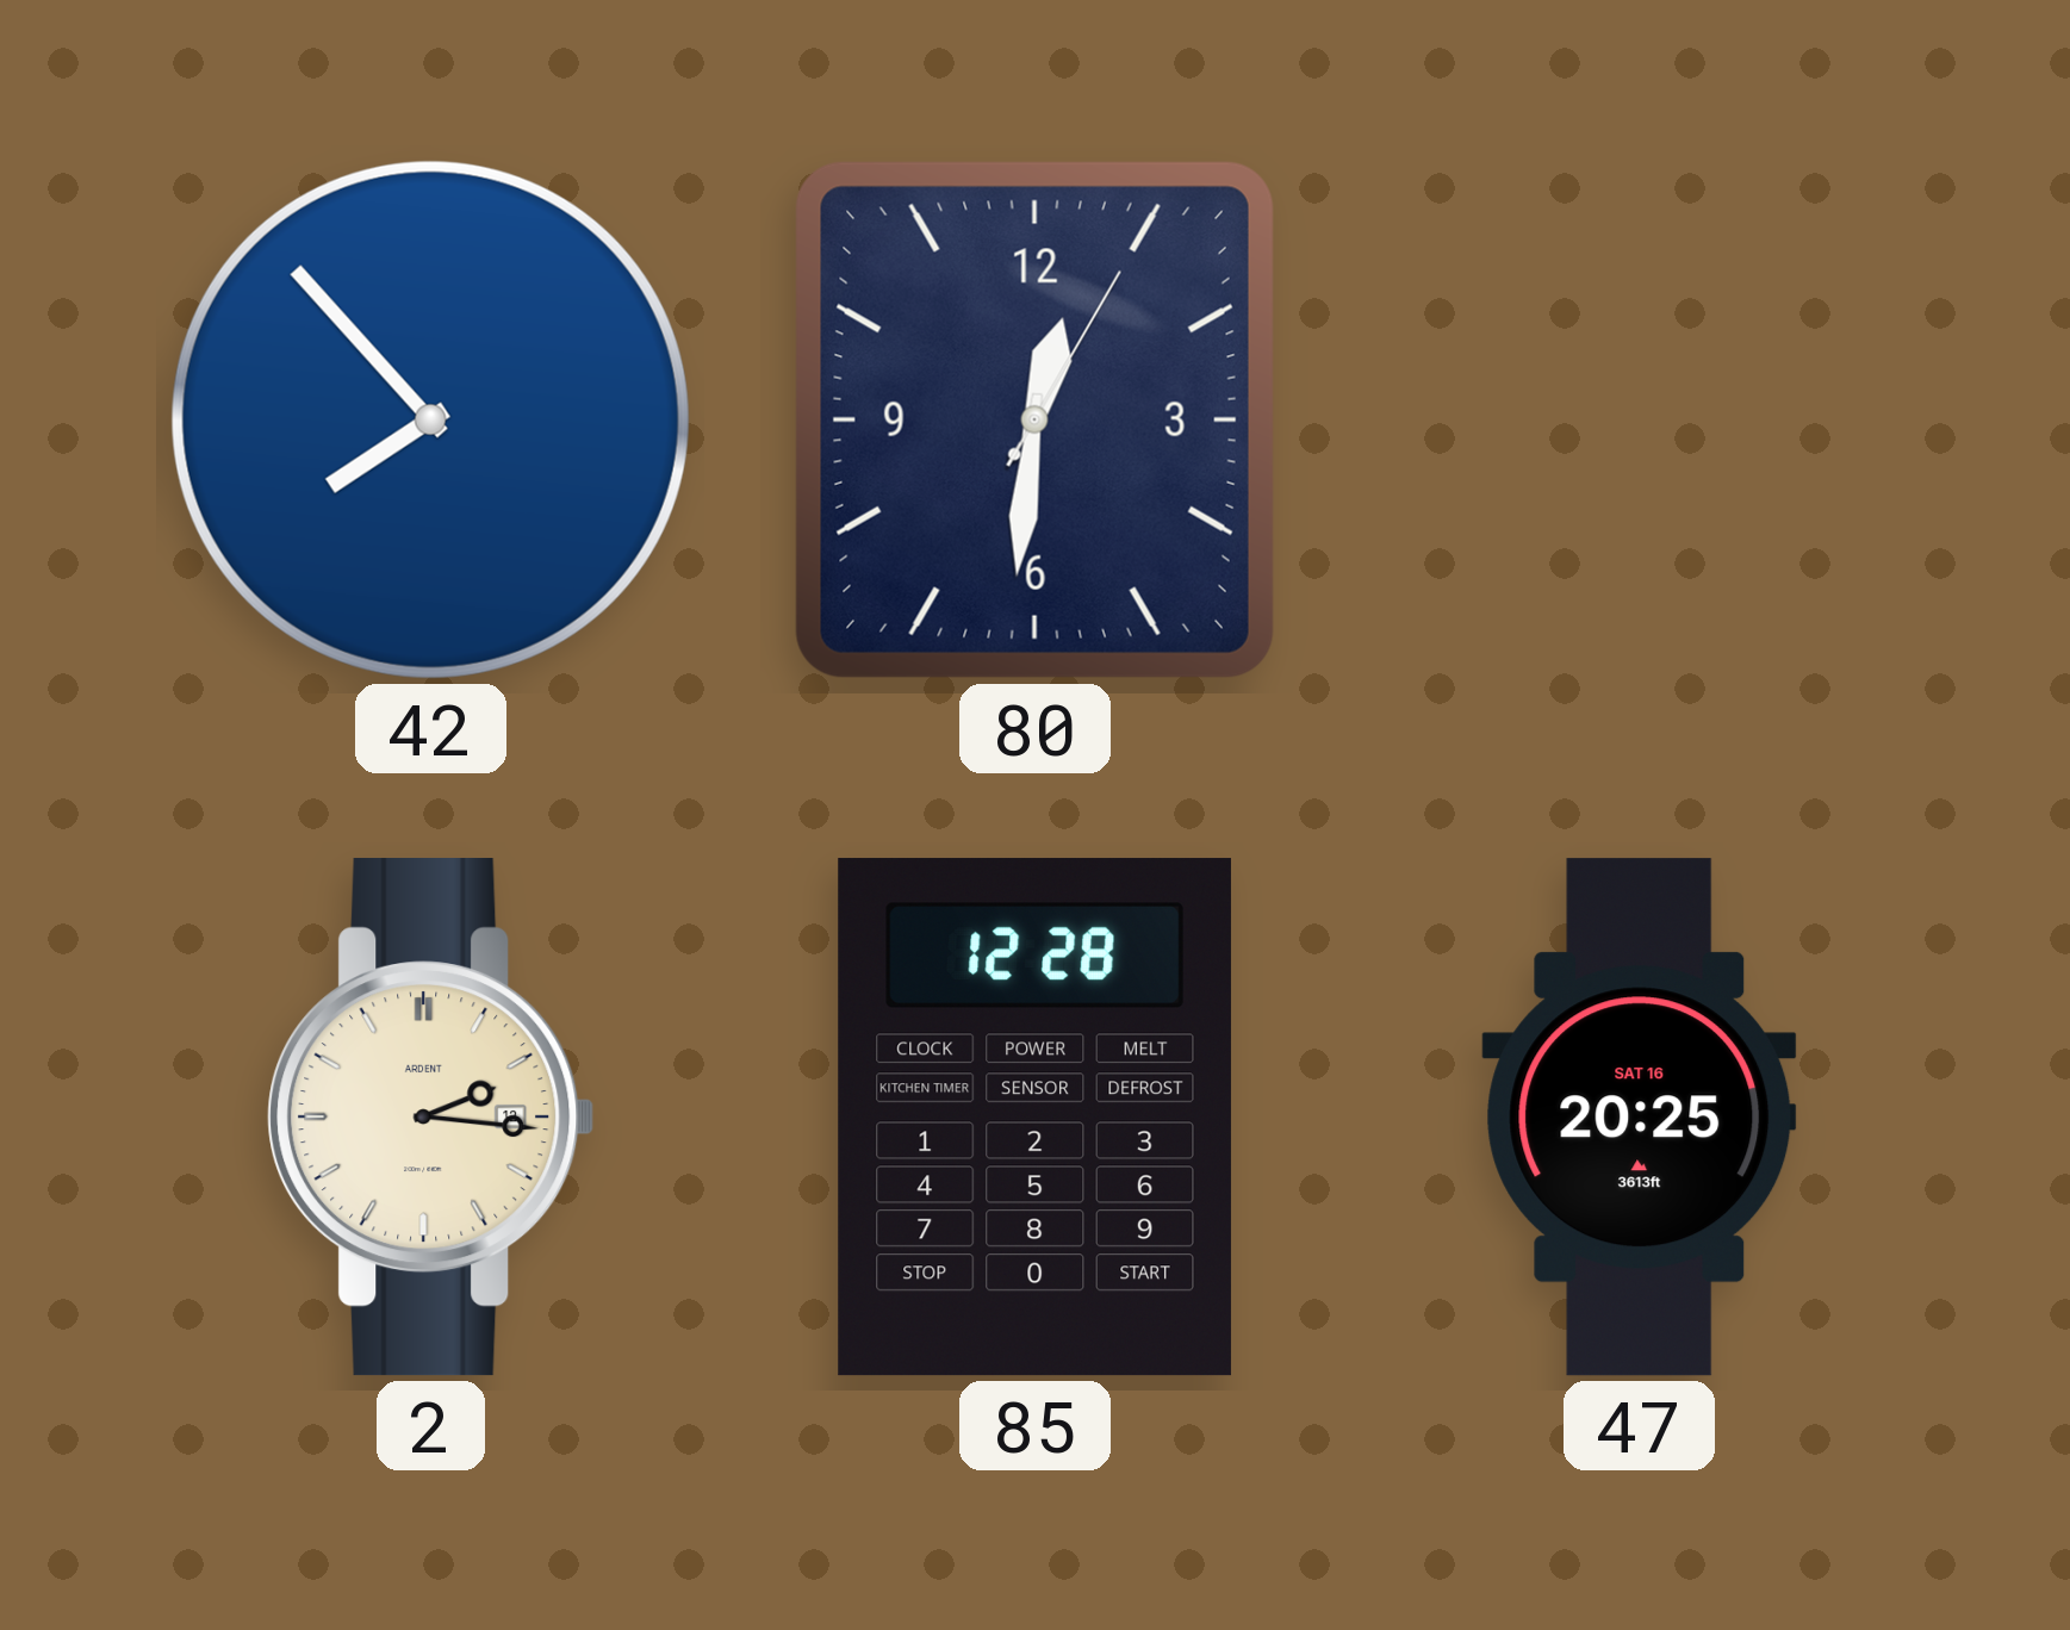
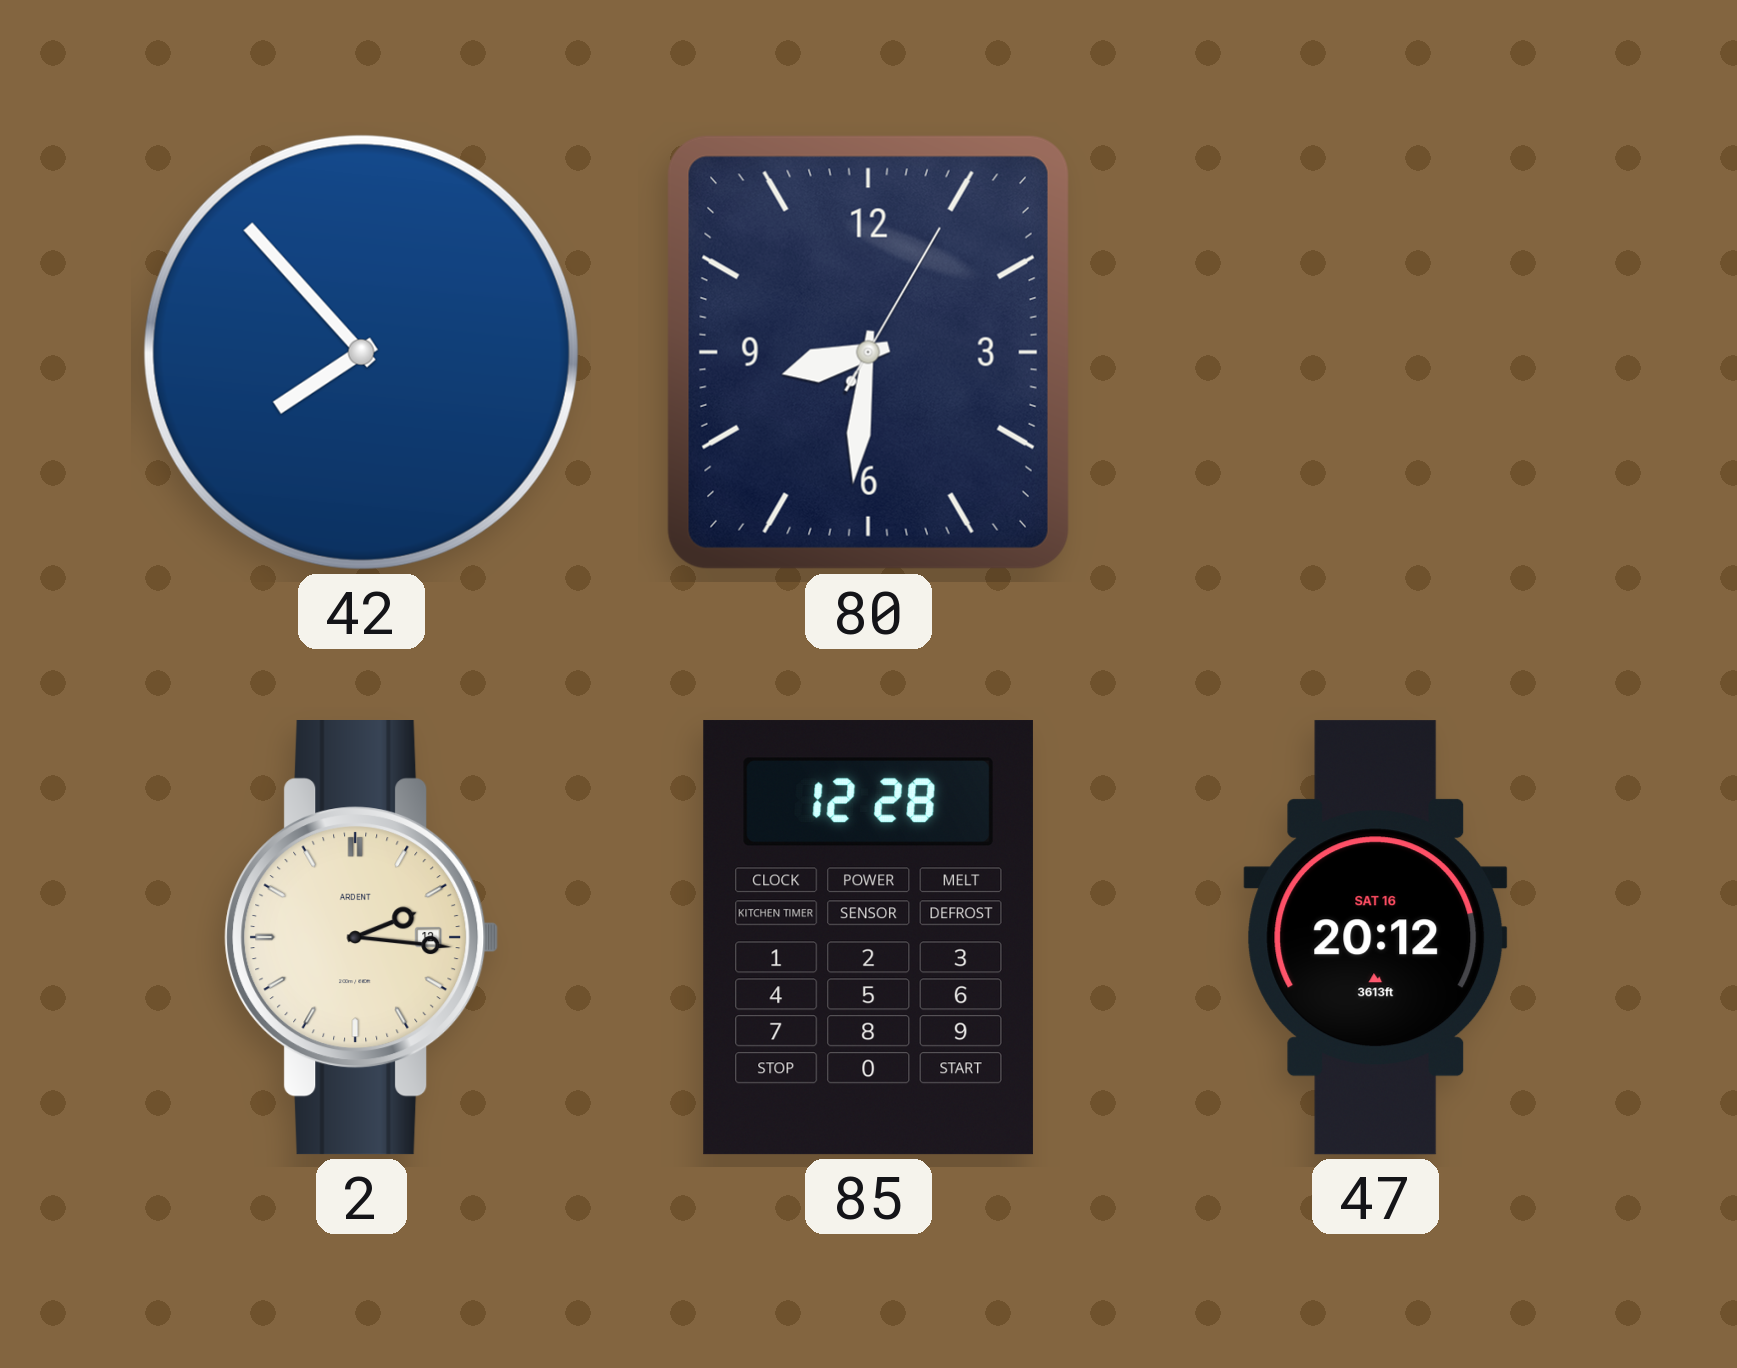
80: 12:31 -> 8:31
47: 20:25 -> 20:12
